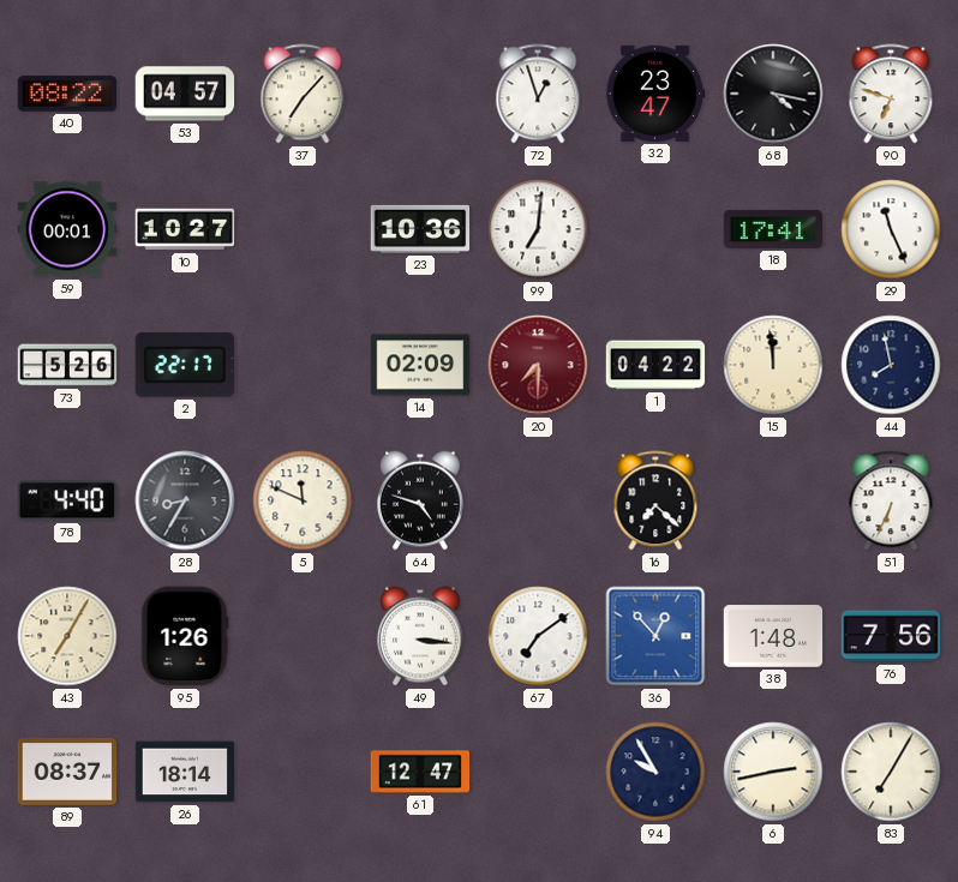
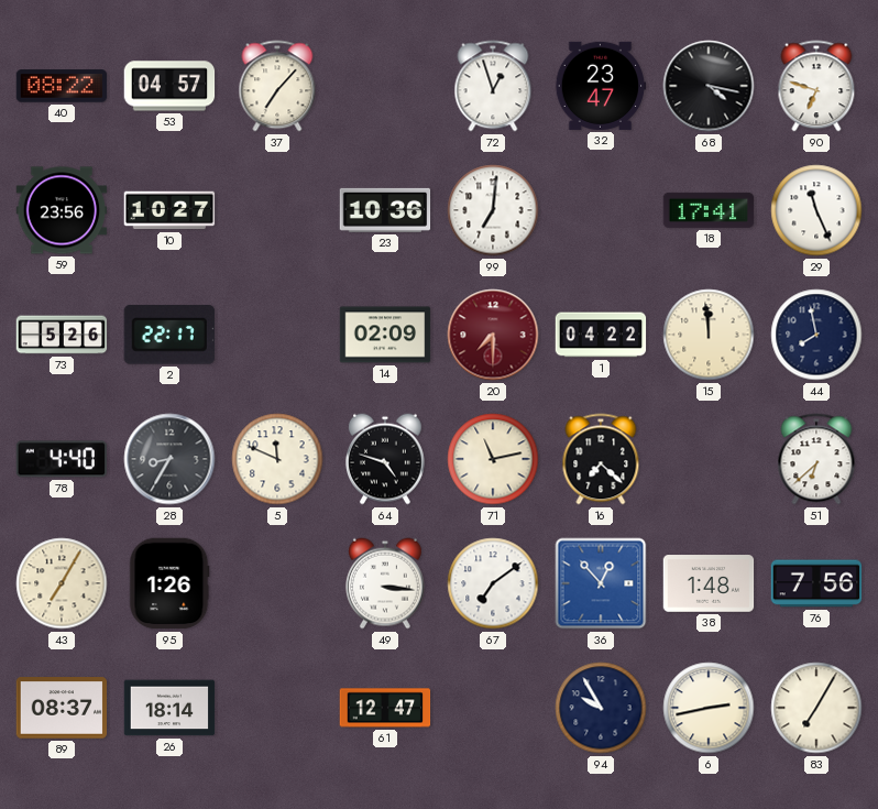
59: 00:01 -> 23:56
71: none -> 11:13
51: 6:34 -> 6:38
